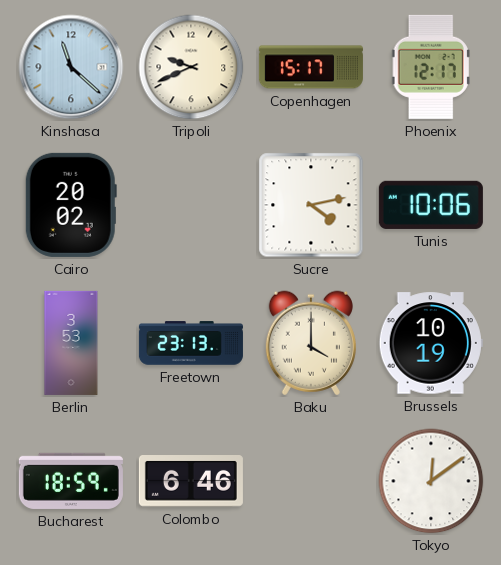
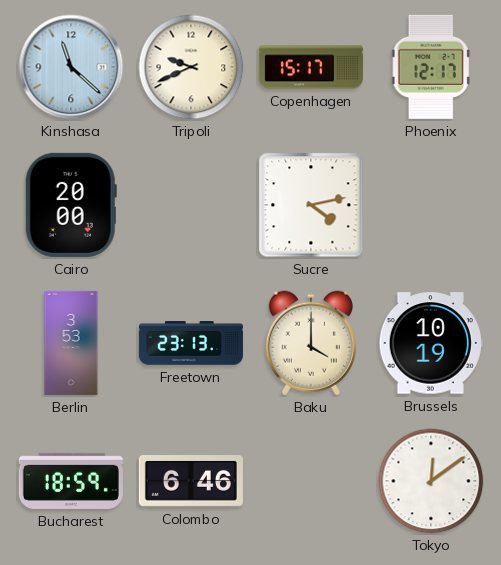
Cairo: 20:02 -> 20:00
Tunis: 10:06 -> none
